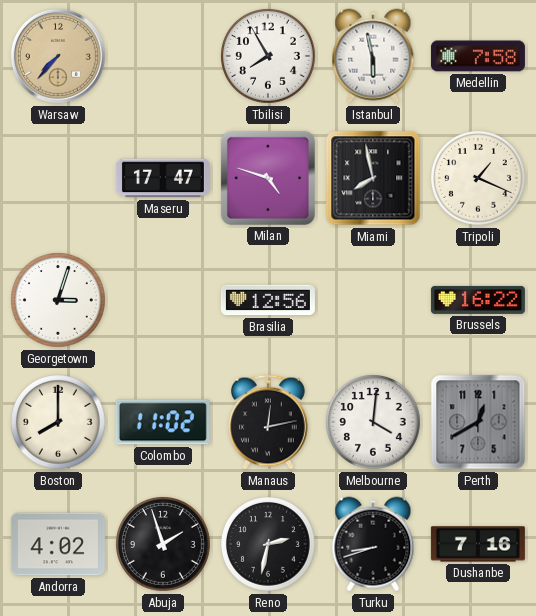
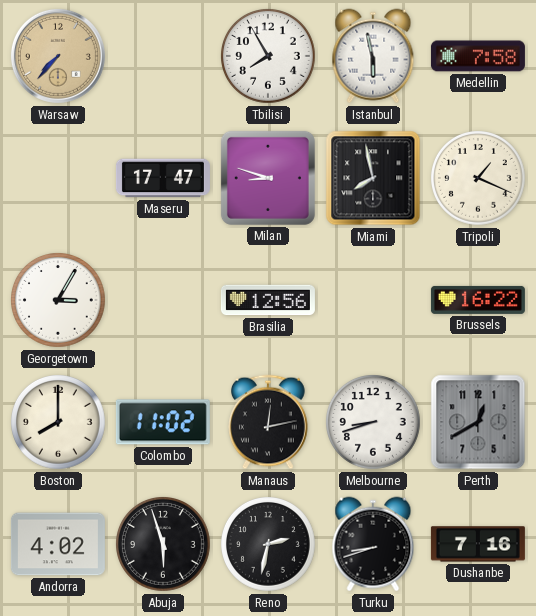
Milan: 4:48 -> 8:48
Georgetown: 3:03 -> 3:05
Melbourne: 4:01 -> 8:42
Abuja: 1:57 -> 5:57
